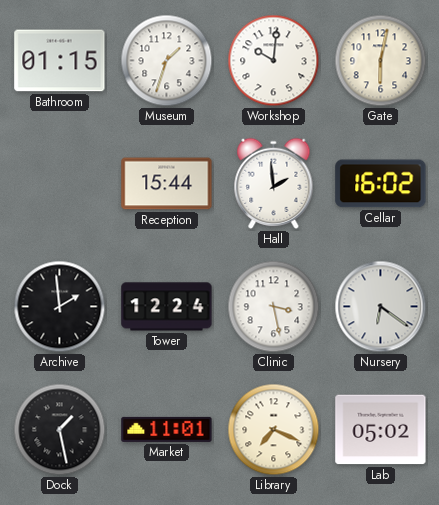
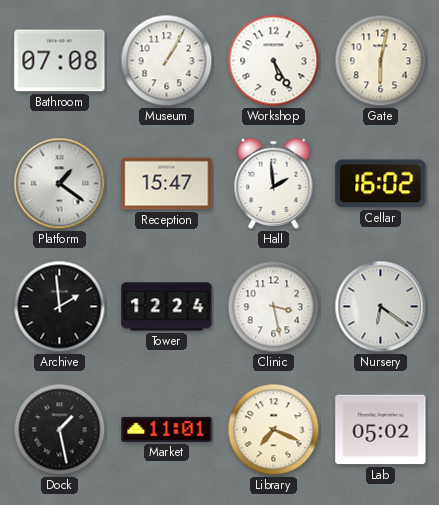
Bathroom: 01:15 -> 07:08
Museum: 1:33 -> 1:05
Workshop: 10:01 -> 5:25
Platform: none -> 1:21
Reception: 15:44 -> 15:47
